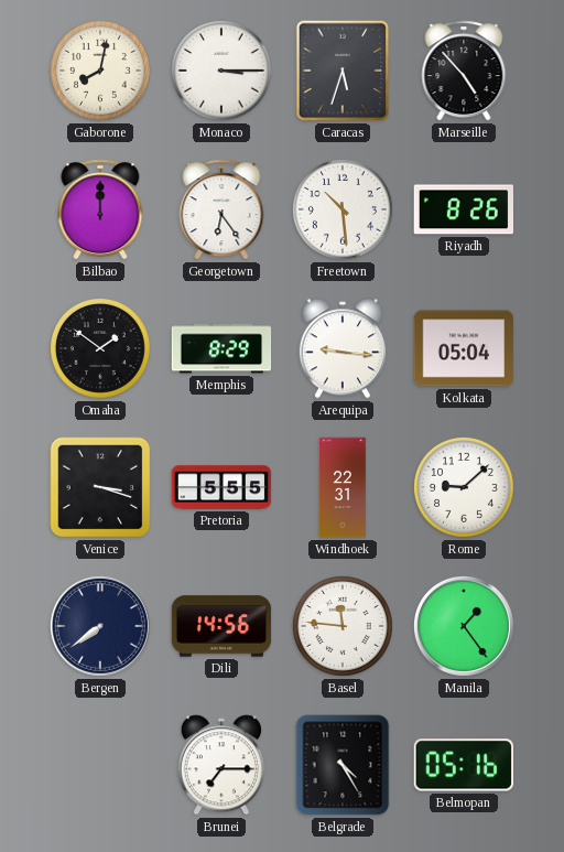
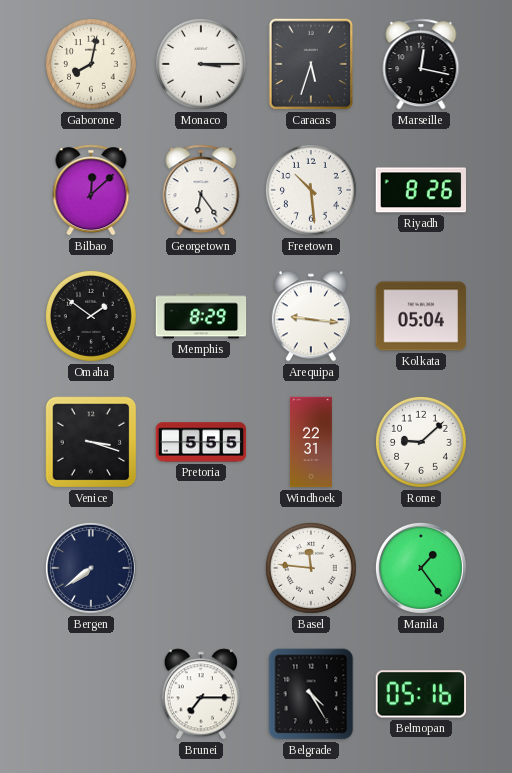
Marseille: 4:53 -> 12:17
Bilbao: 12:00 -> 12:08
Dili: 14:56 -> none
